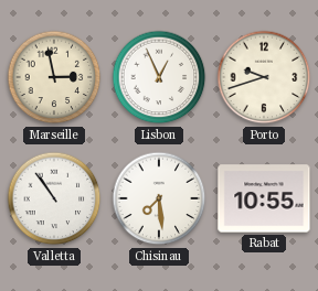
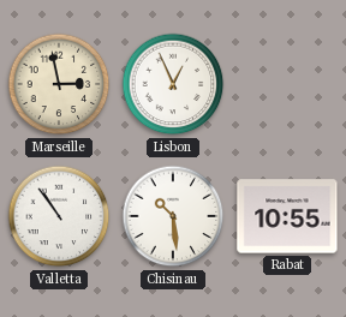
Porto: 9:42 -> none
Chisinau: 7:29 -> 10:29
